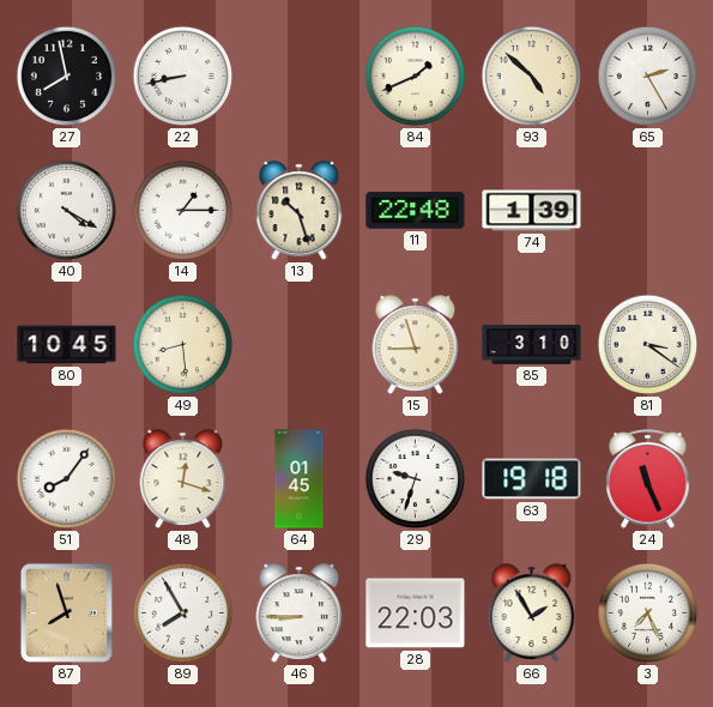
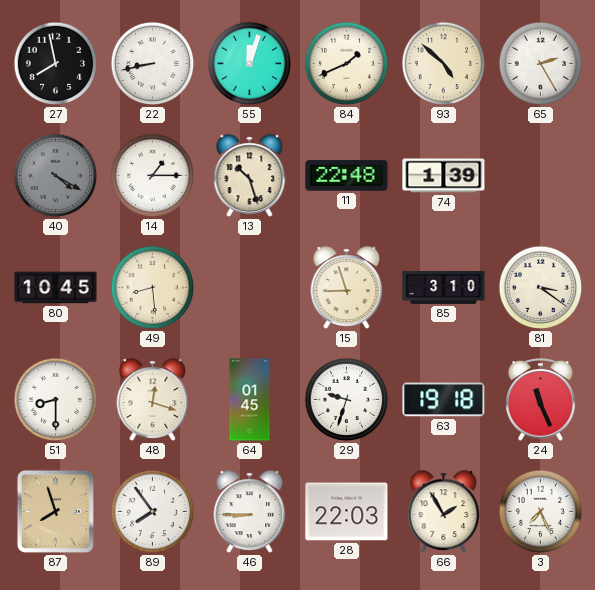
55: none -> 12:03
40 dial: white -> grey
51: 8:06 -> 8:30
89: 7:55 -> 7:54
